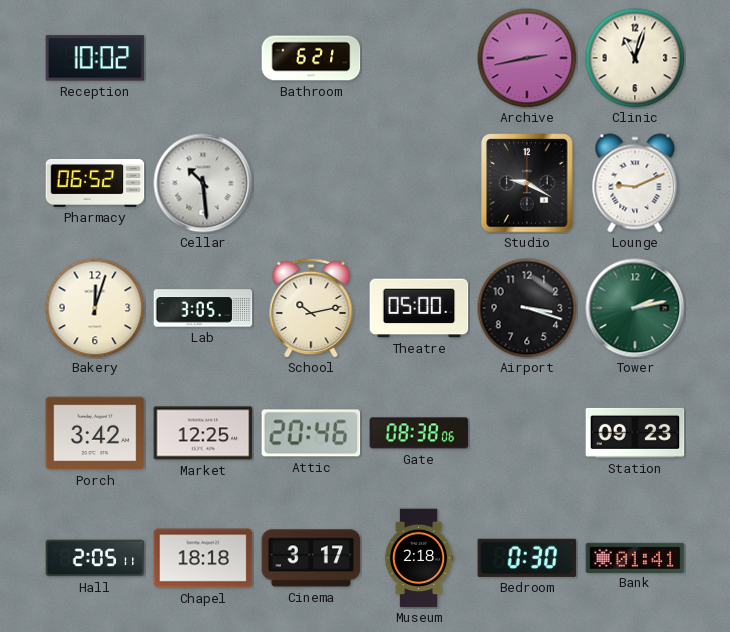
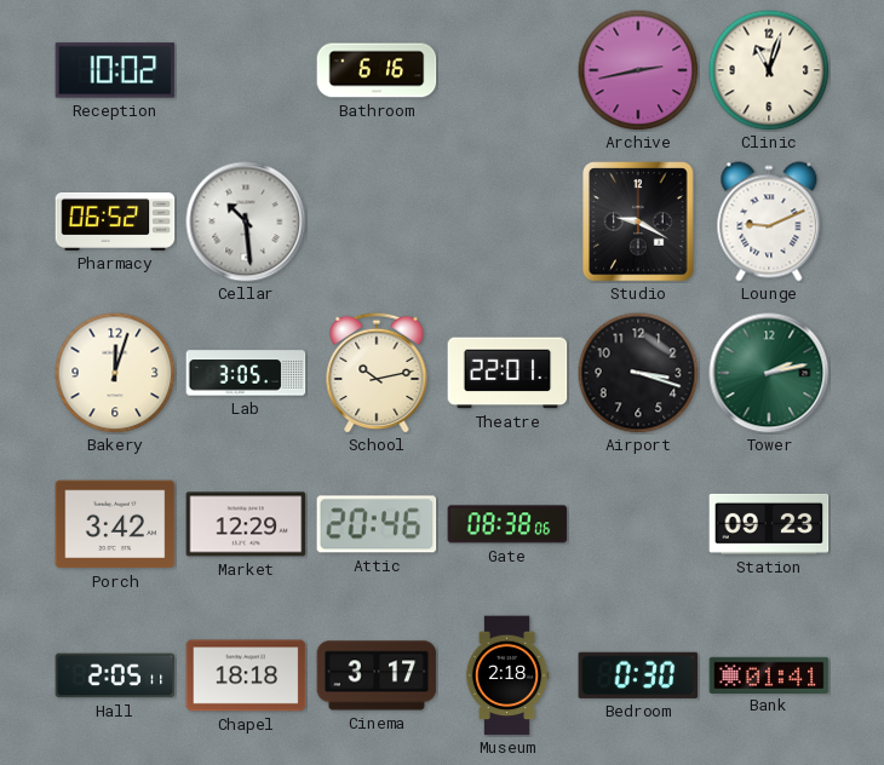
Bathroom: 6:21 -> 6:16
Theatre: 05:00 -> 22:01
Market: 12:25 -> 12:29
